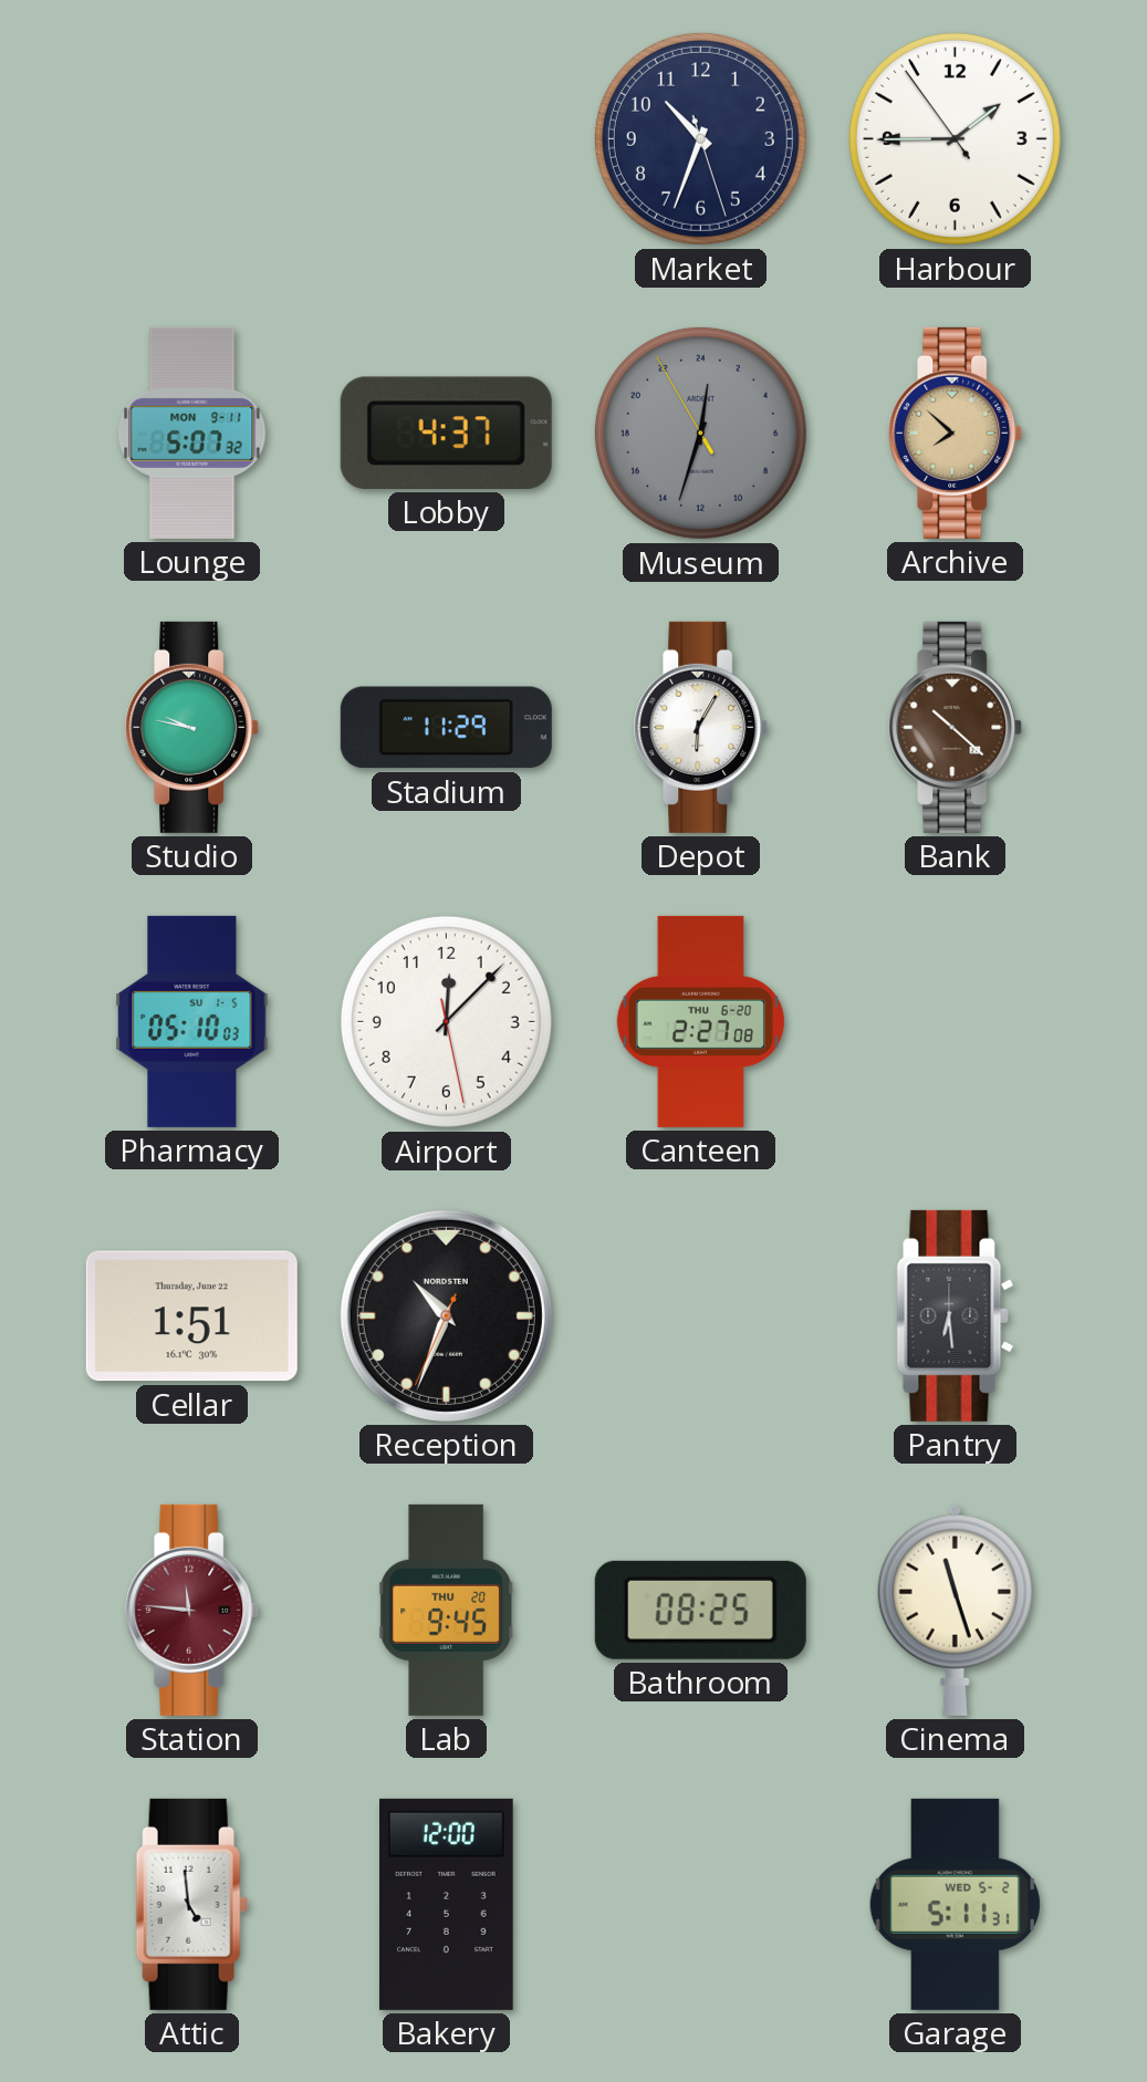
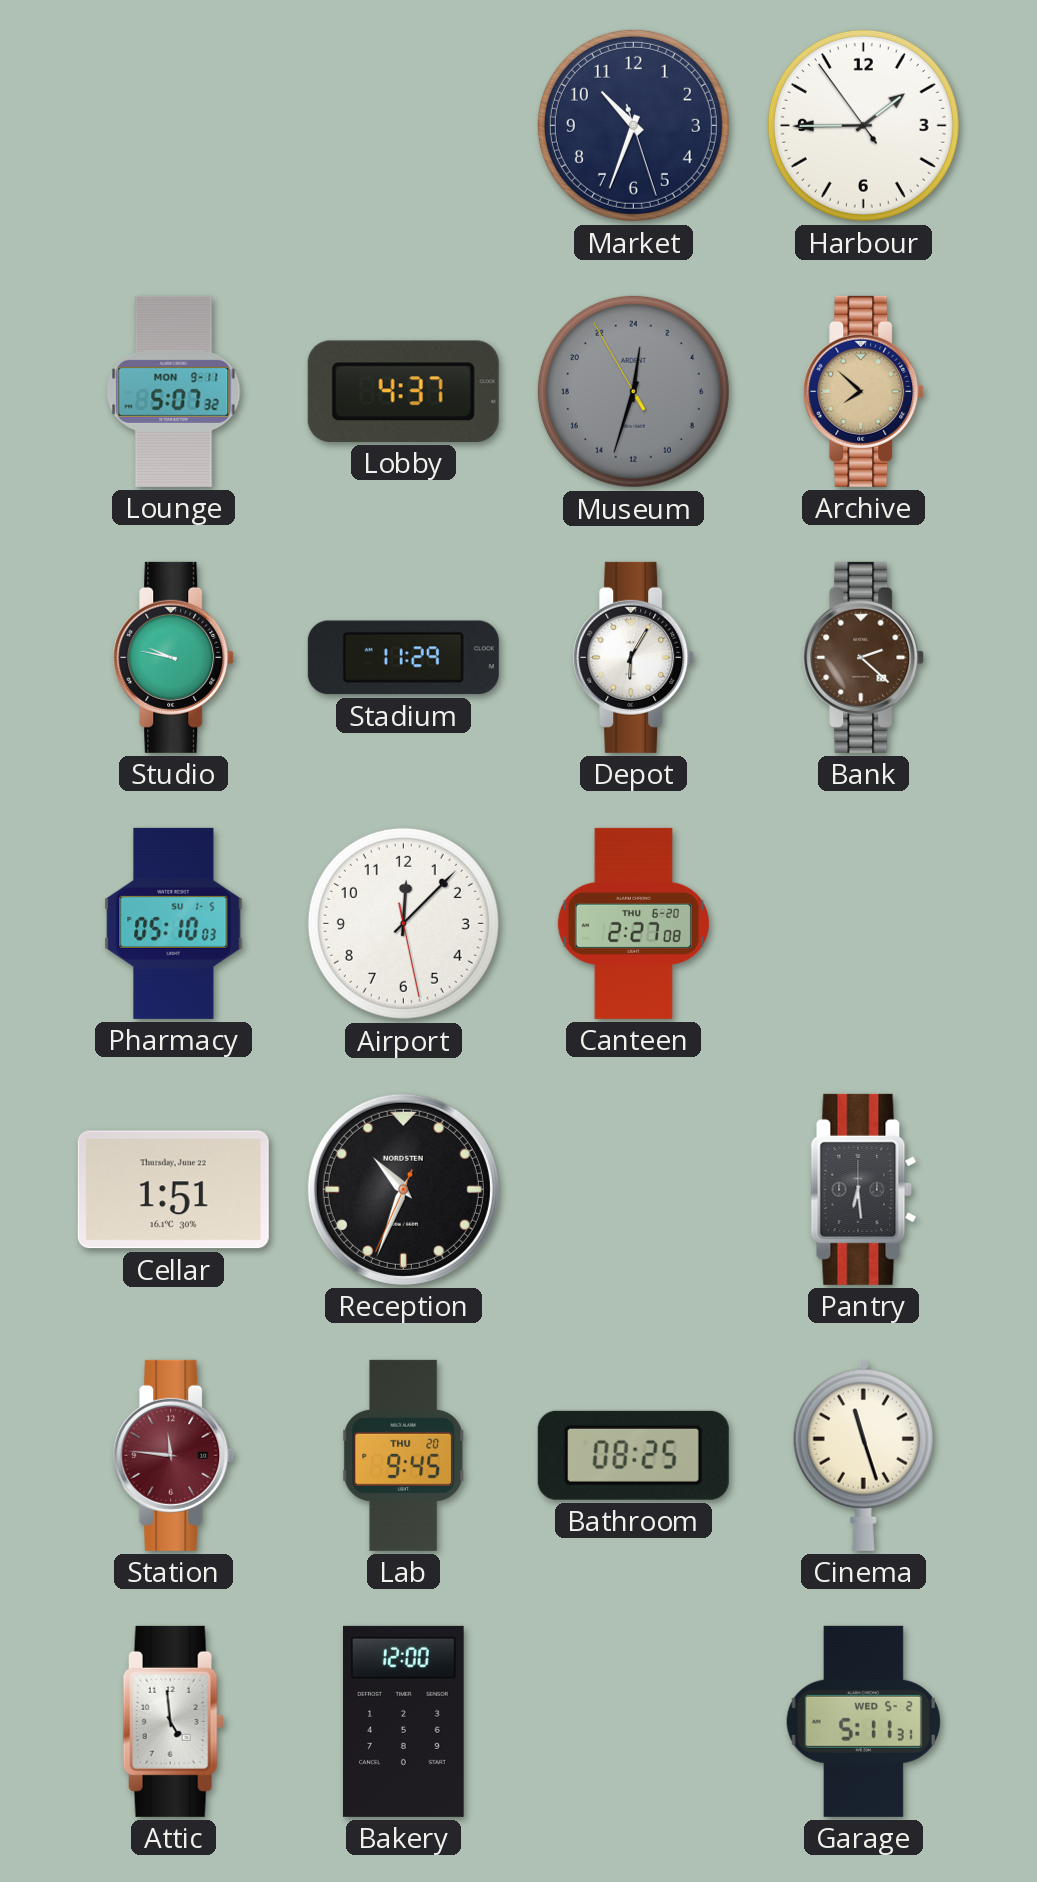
Bank: 10:22 -> 2:22
